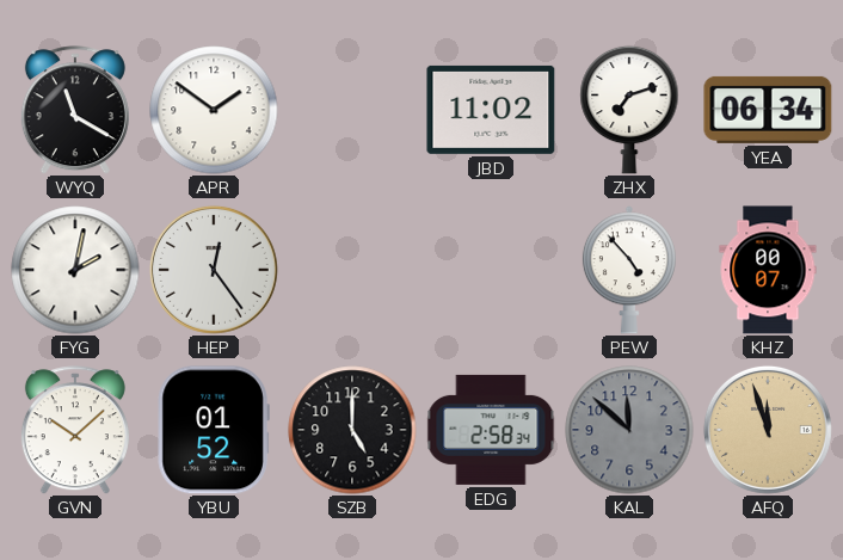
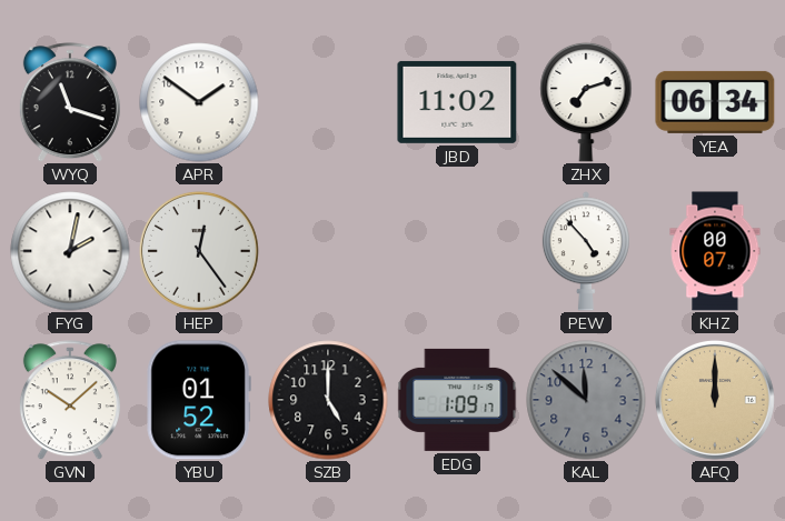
WYQ: 11:20 -> 11:18
EDG: 2:58 -> 1:09
AFQ: 11:57 -> 12:00
